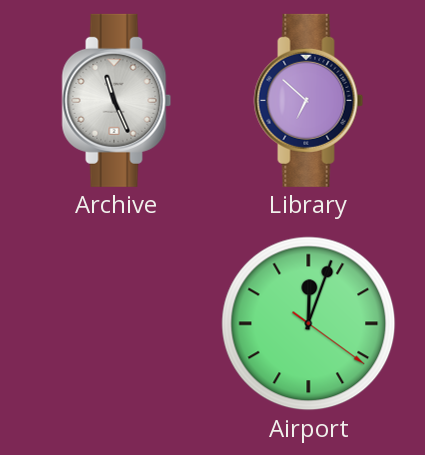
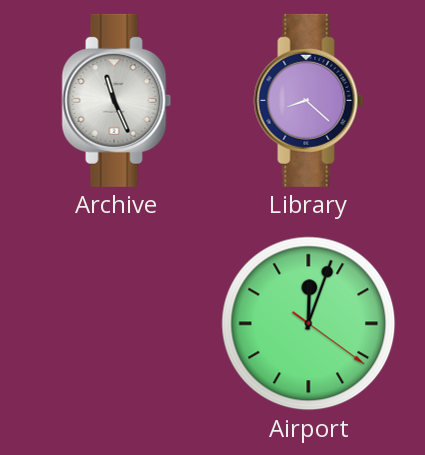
Library: 6:52 -> 8:22
